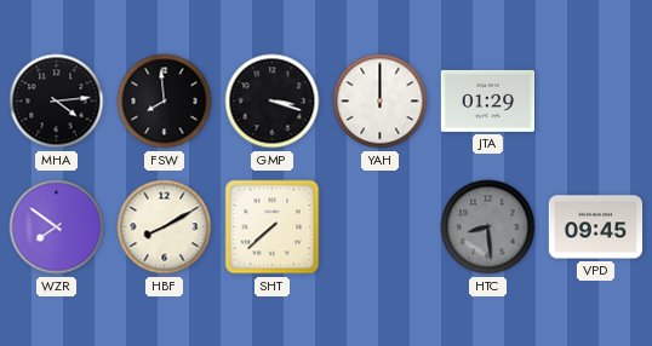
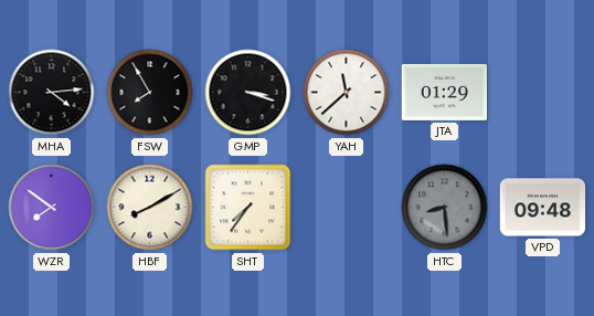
FSW: 7:59 -> 7:55
YAH: 12:00 -> 11:38
SHT: 7:38 -> 7:36
VPD: 09:45 -> 09:48
